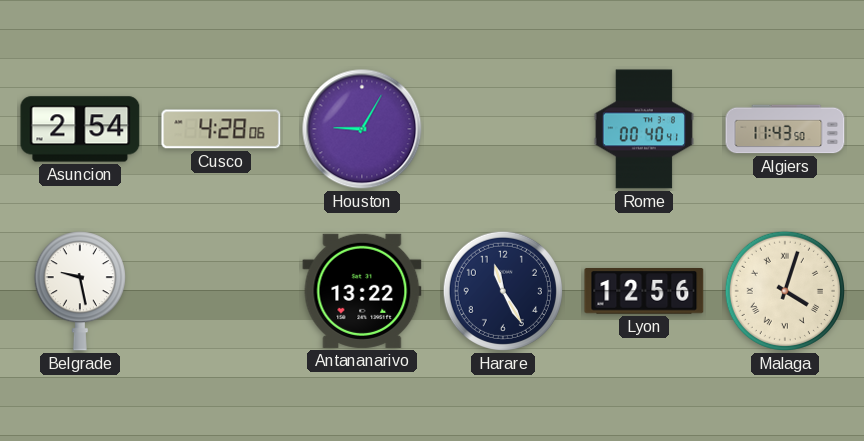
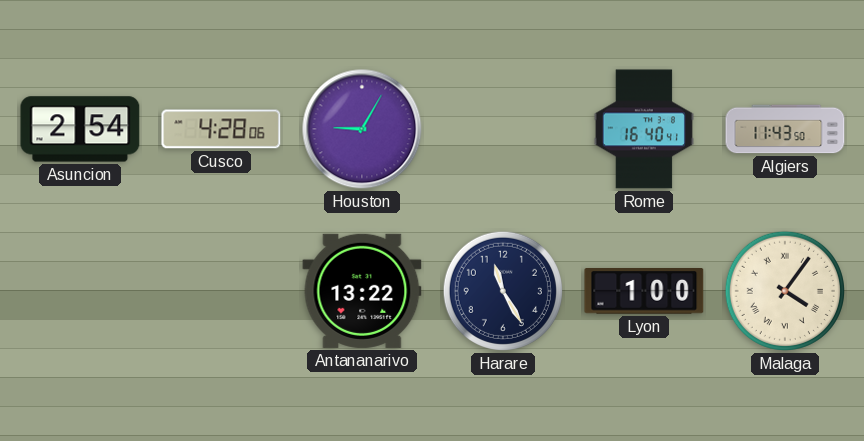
Rome: 00:40 -> 16:40
Belgrade: 9:28 -> none
Lyon: 12:56 -> 1:00
Malaga: 4:03 -> 4:06
